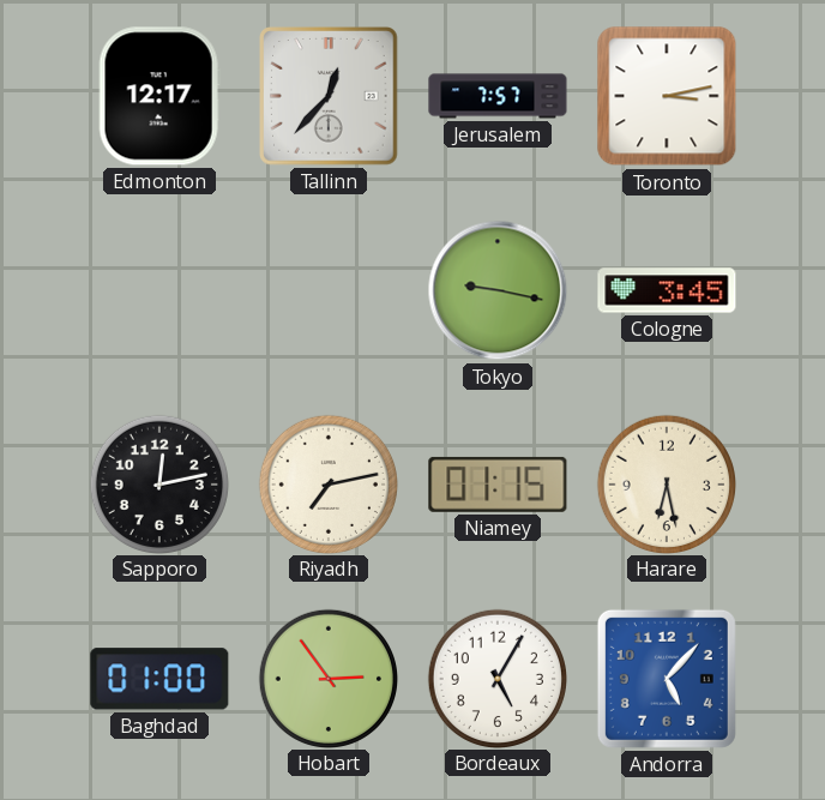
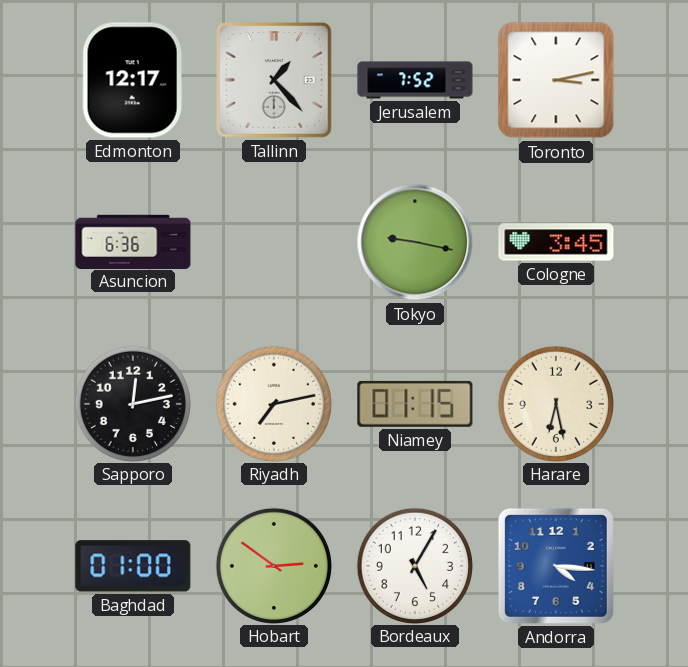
Tallinn: 12:37 -> 1:23
Jerusalem: 7:57 -> 7:52
Asuncion: none -> 6:36
Hobart: 2:54 -> 2:51
Andorra: 5:07 -> 4:16
